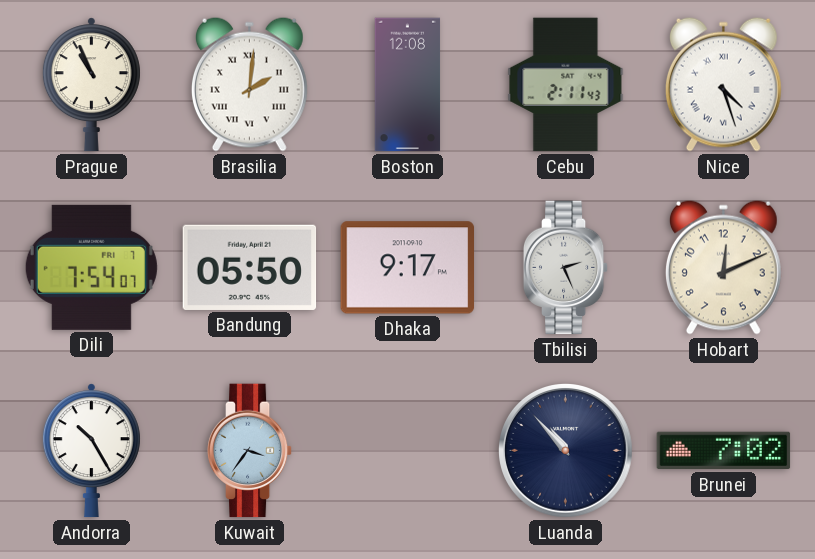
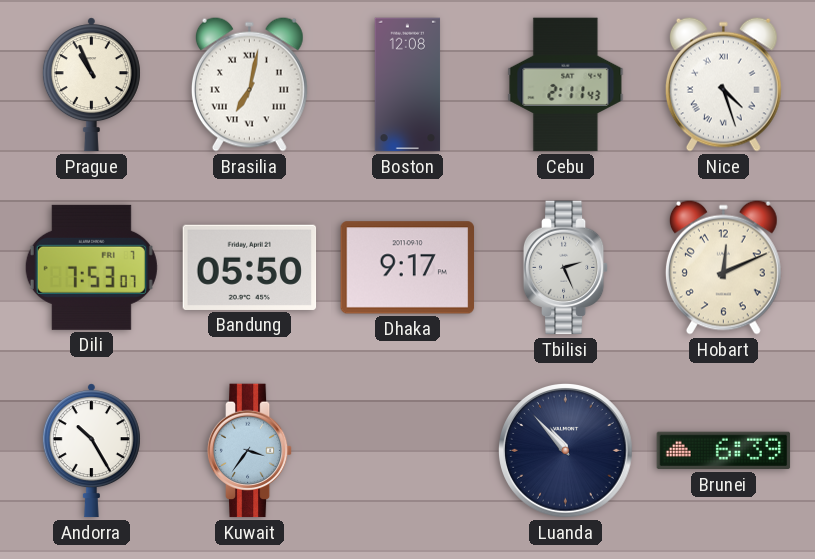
Brasilia: 2:01 -> 7:02
Dili: 7:54 -> 7:53
Brunei: 7:02 -> 6:39
